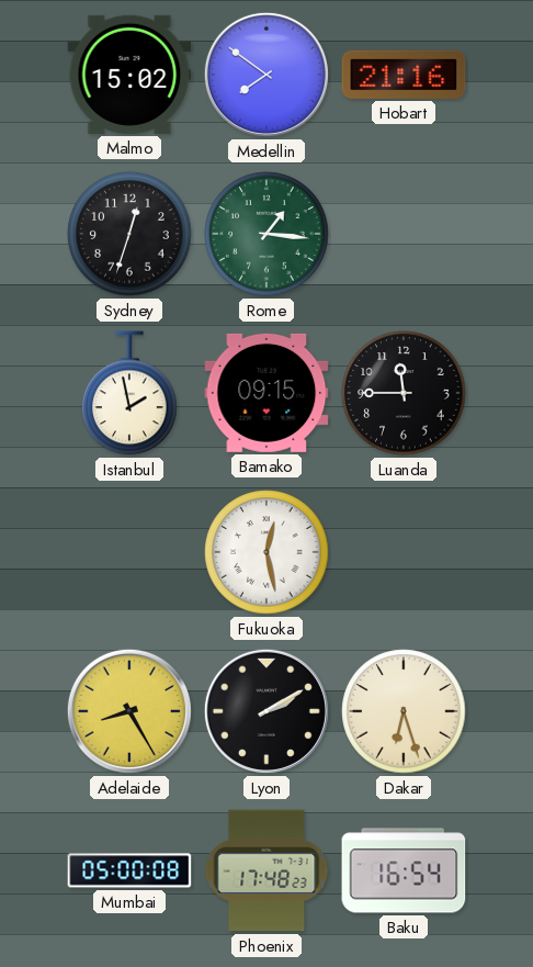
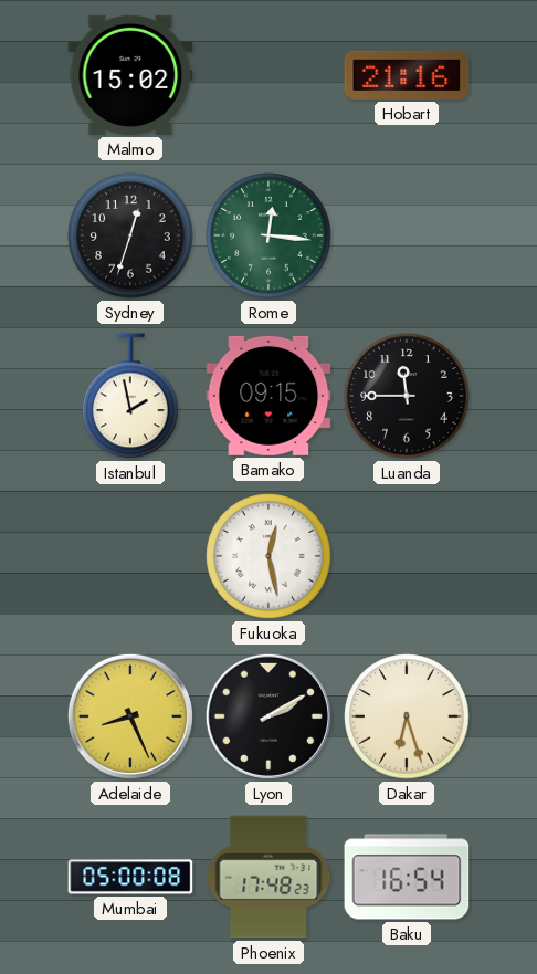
Medellin: 7:51 -> none
Rome: 1:16 -> 12:16
Adelaide: 8:25 -> 8:26
